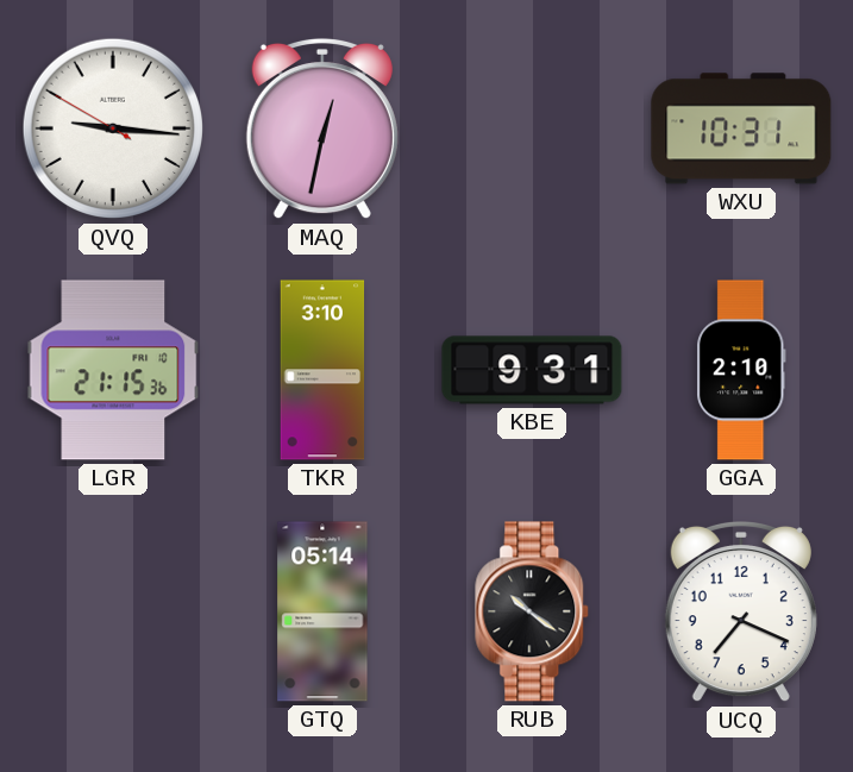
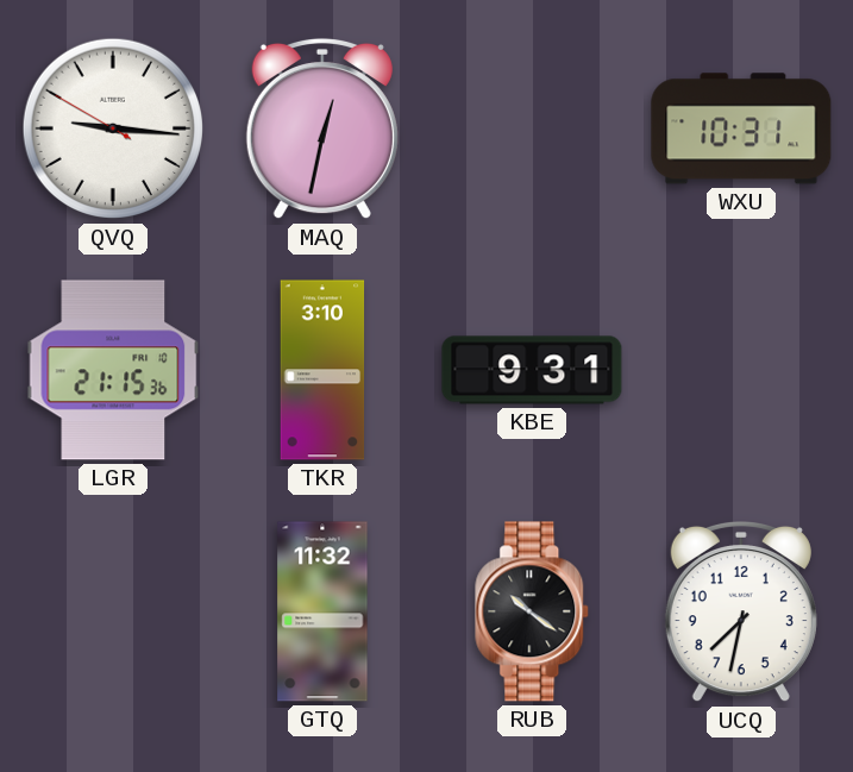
GGA: 2:10 -> none
GTQ: 05:14 -> 11:32
UCQ: 7:19 -> 7:32
